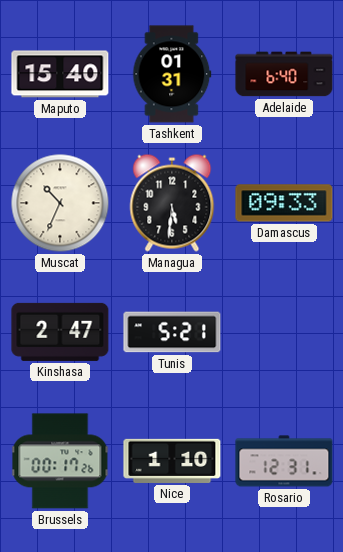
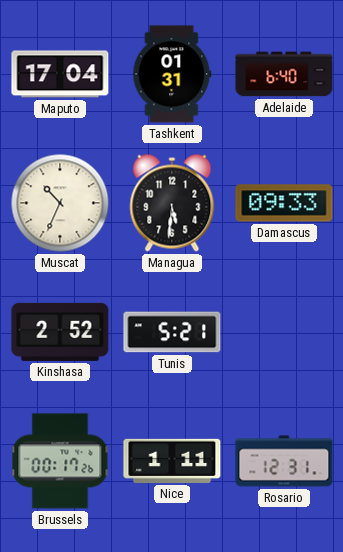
Maputo: 15:40 -> 17:04
Kinshasa: 2:47 -> 2:52
Nice: 1:10 -> 1:11
